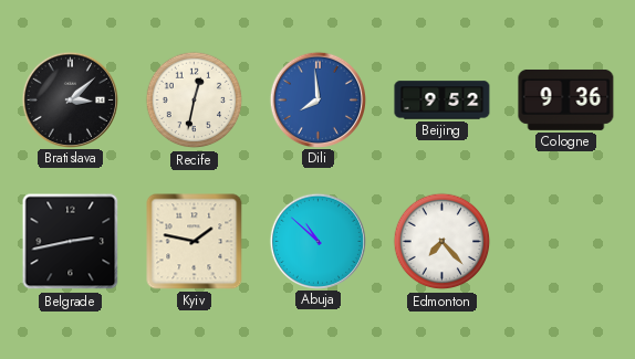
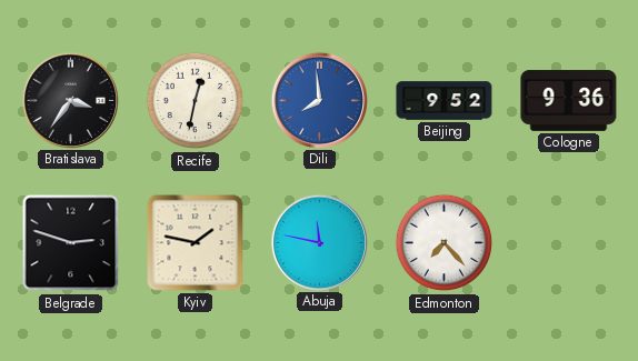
Bratislava: 3:08 -> 3:36
Belgrade: 2:43 -> 2:48
Abuja: 10:52 -> 11:47
